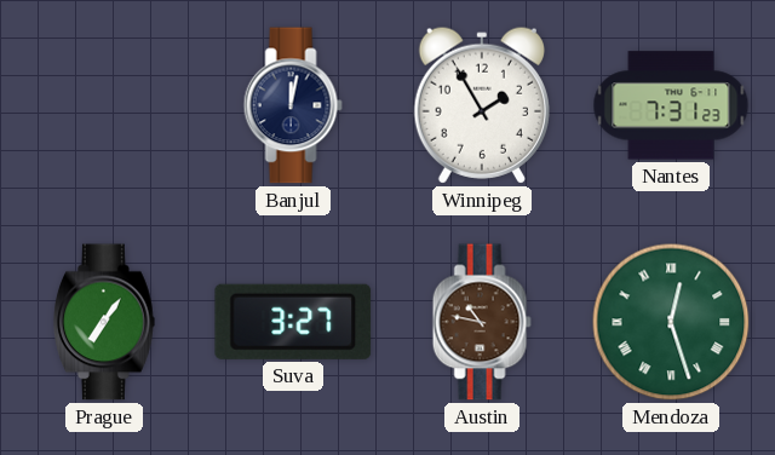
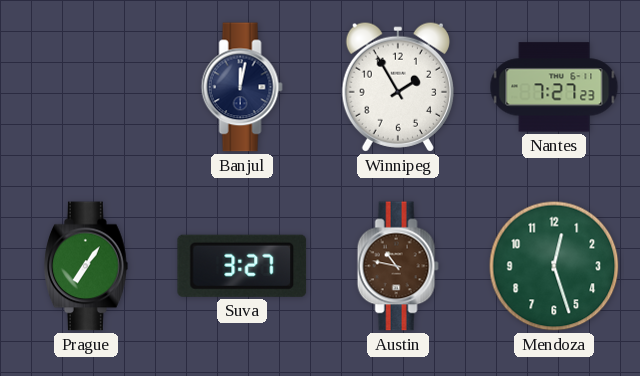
Nantes: 7:31 -> 7:27
Mendoza numerals: Roman -> Arabic
